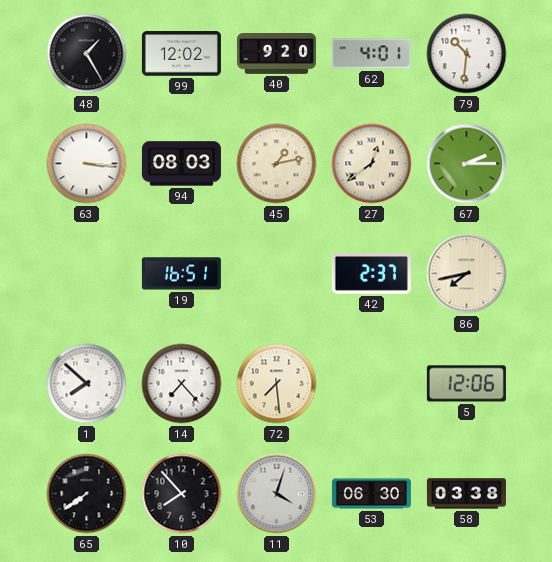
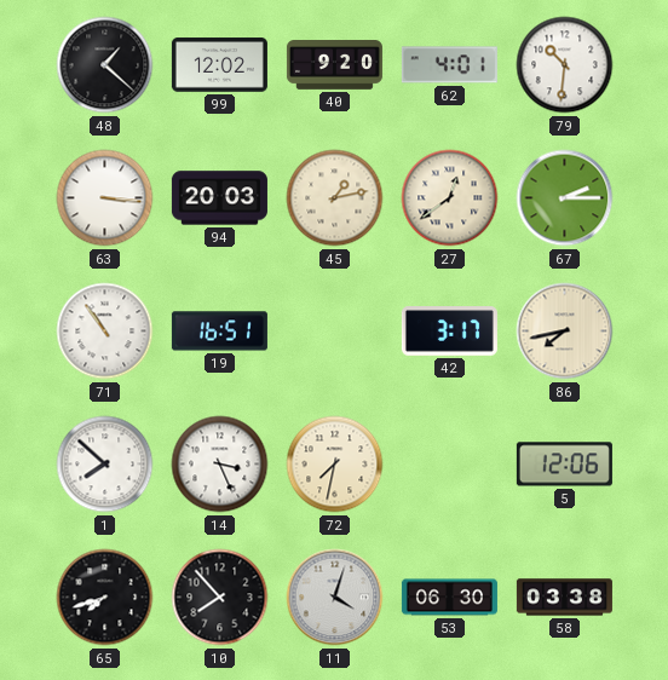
48: 1:25 -> 1:22
94: 08:03 -> 20:03
71: none -> 10:54
42: 2:37 -> 3:17
14: 7:23 -> 3:26
72: 7:29 -> 7:32
65: 7:39 -> 7:42
